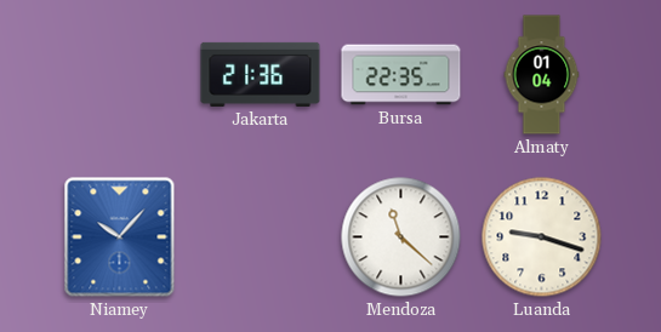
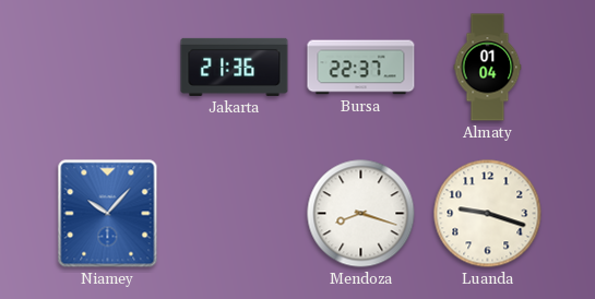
Bursa: 22:35 -> 22:37
Mendoza: 11:22 -> 8:18
